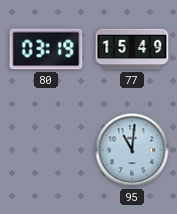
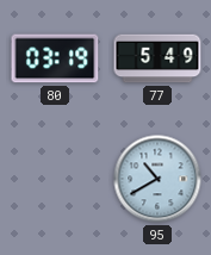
77: 15:49 -> 5:49
95: 11:01 -> 10:40
